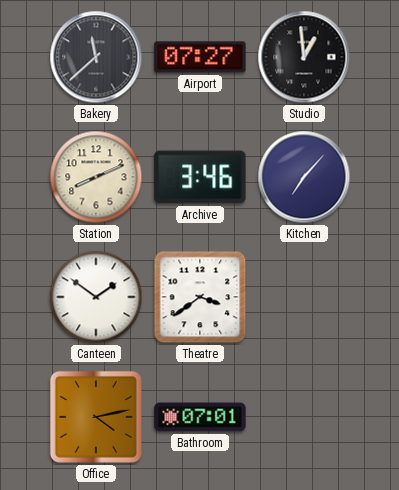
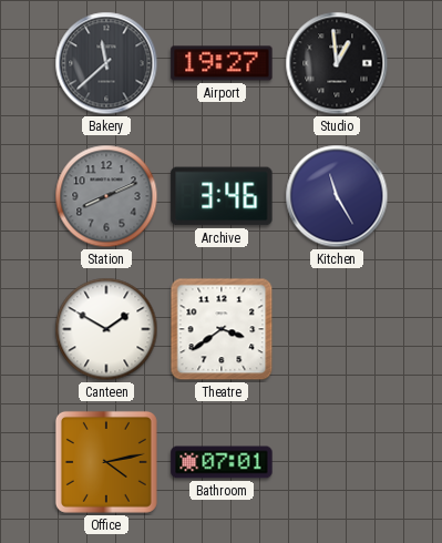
Airport: 07:27 -> 19:27
Station dial: cream -> grey
Kitchen: 7:07 -> 11:25
Canteen: 1:51 -> 1:50
